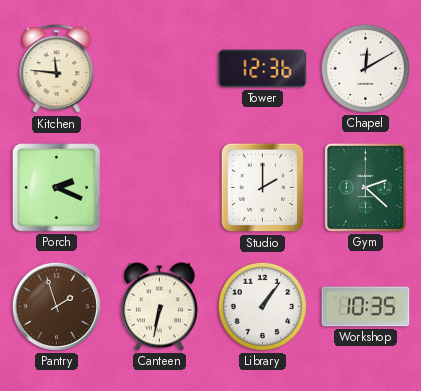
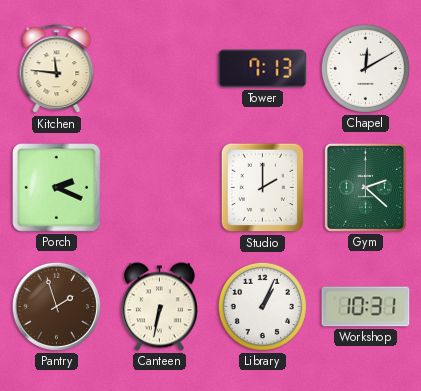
Tower: 12:36 -> 7:13
Library: 1:06 -> 1:04
Workshop: 10:35 -> 10:31
